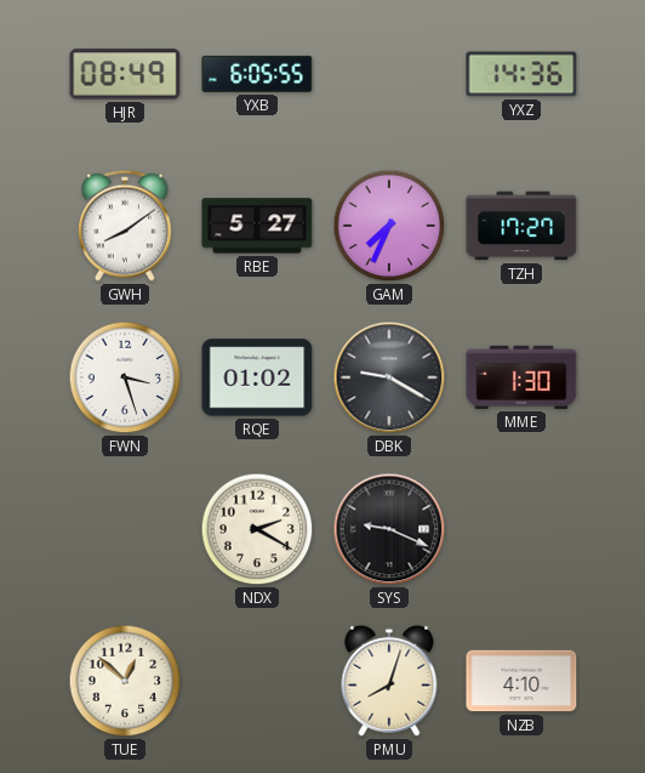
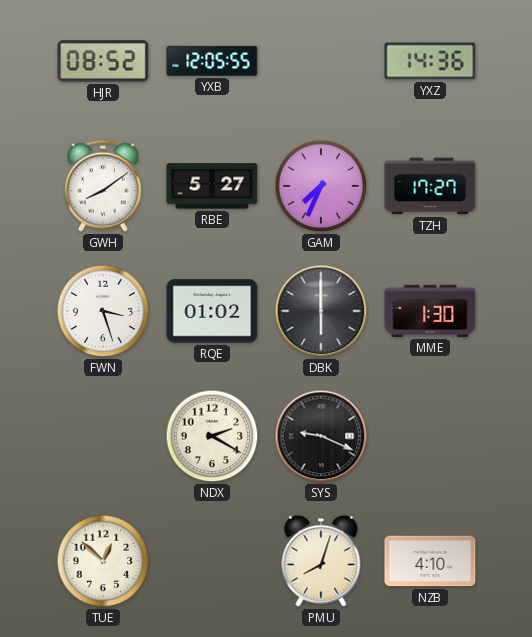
HJR: 08:49 -> 08:52
YXB: 6:05 -> 12:05
DBK: 9:20 -> 6:00
